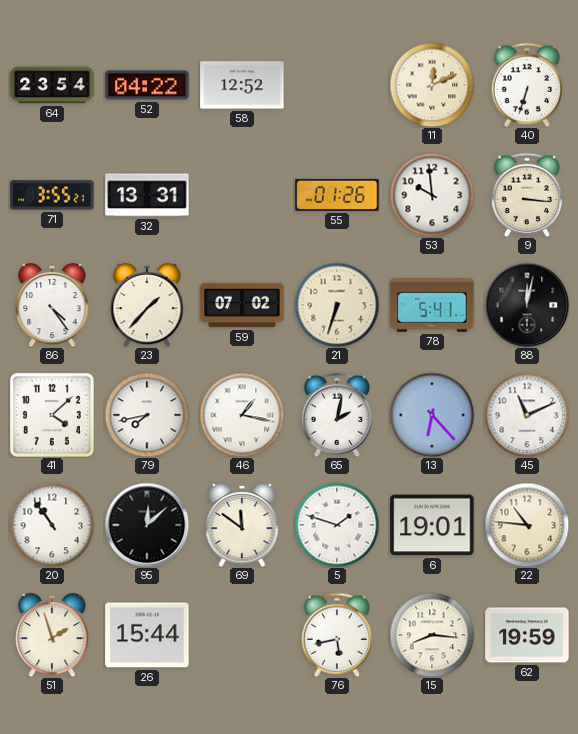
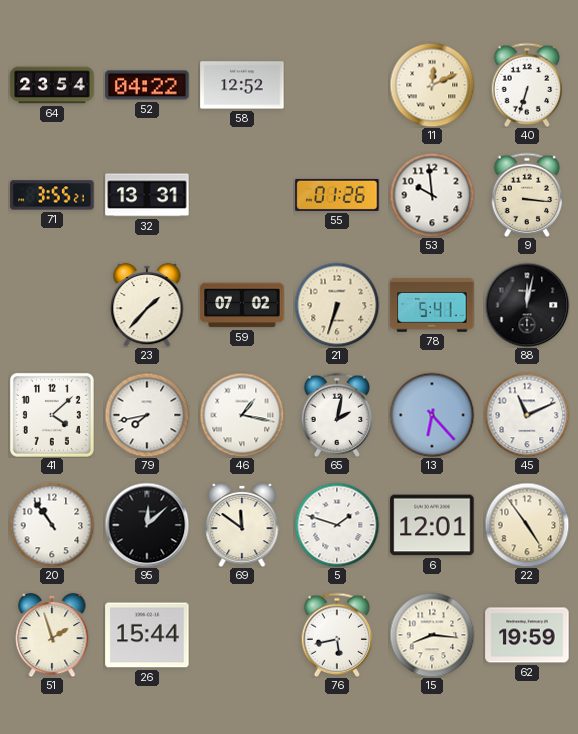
86: 4:24 -> none
6: 19:01 -> 12:01
22: 10:46 -> 4:54
